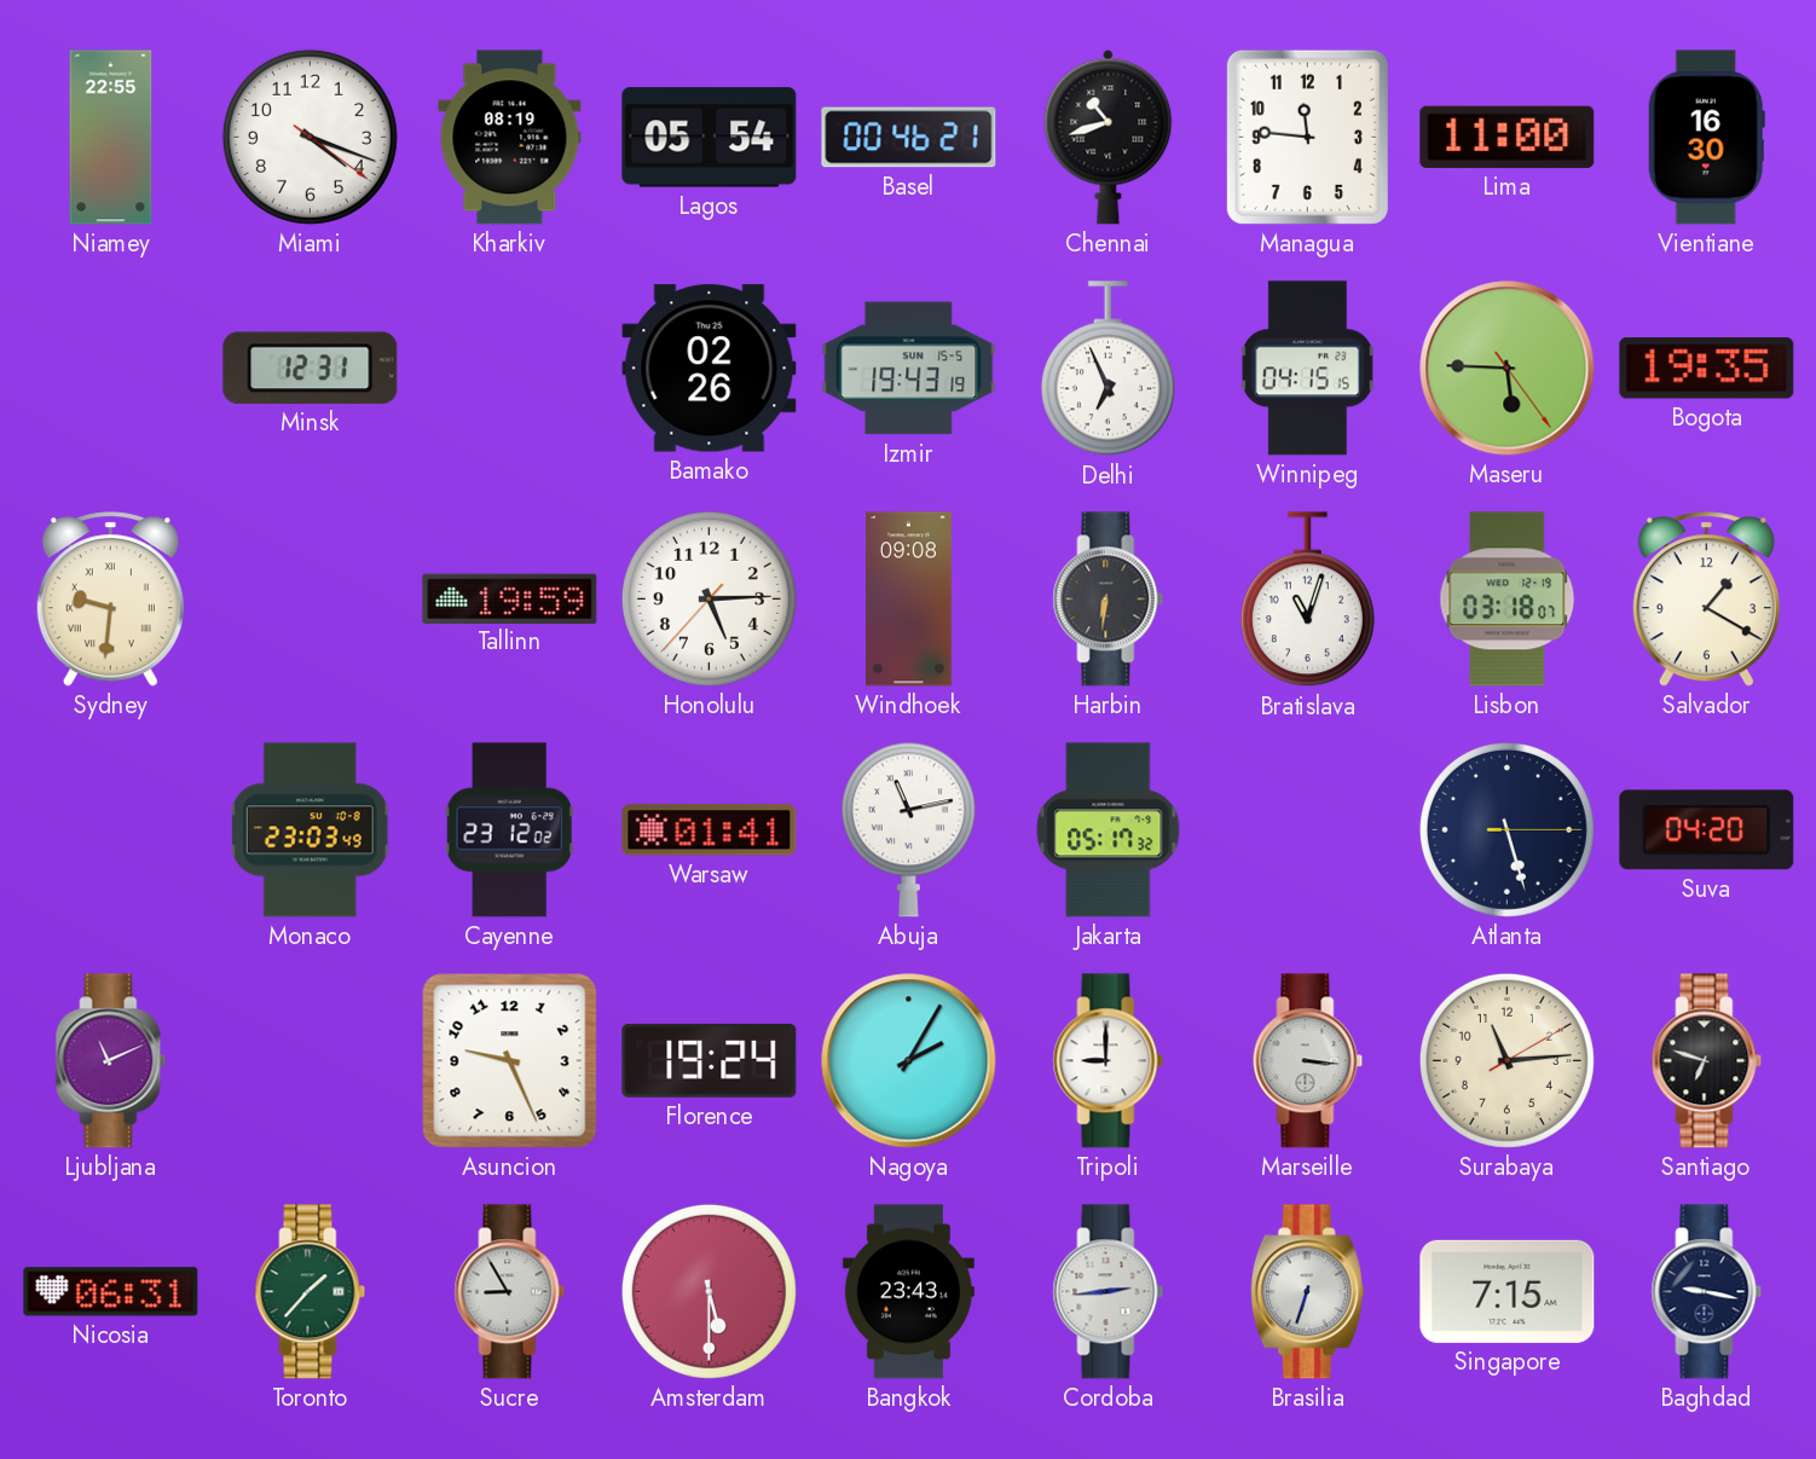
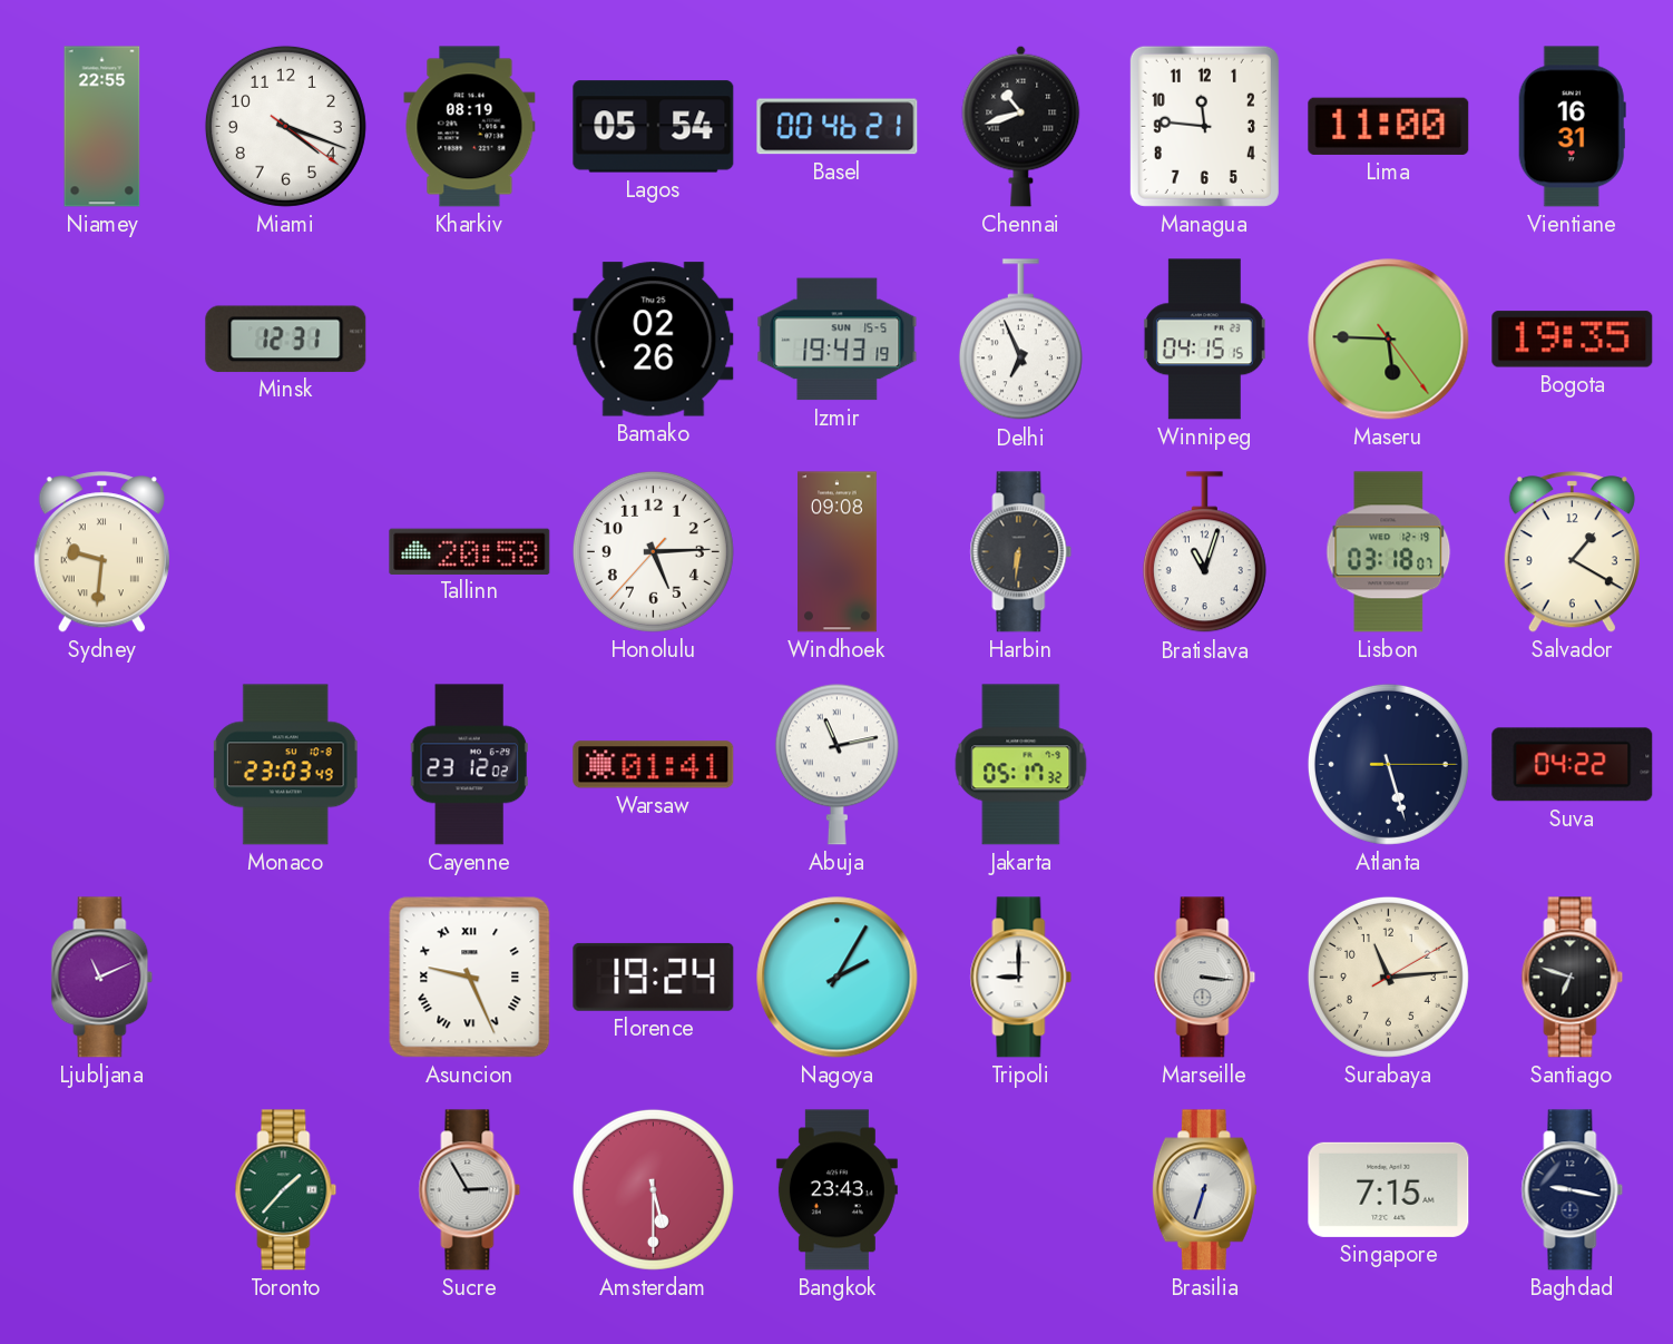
Vientiane: 16:30 -> 16:31
Tallinn: 19:59 -> 20:58
Suva: 04:20 -> 04:22
Asuncion numerals: Arabic -> Roman
Nicosia: 06:31 -> none
Sucre: 8:55 -> 2:55
Cordoba: 2:44 -> none
